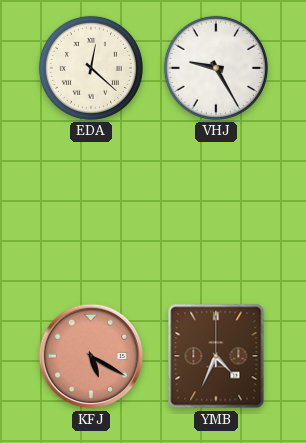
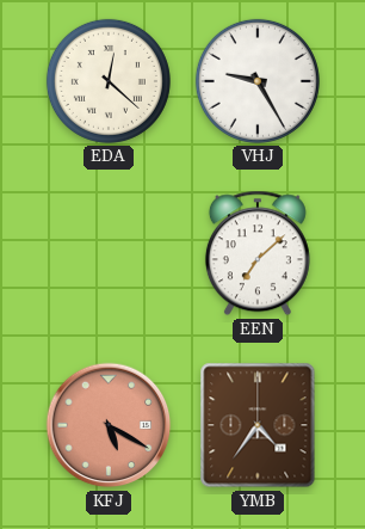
EEN: none -> 7:08
YMB: 4:34 -> 4:36
